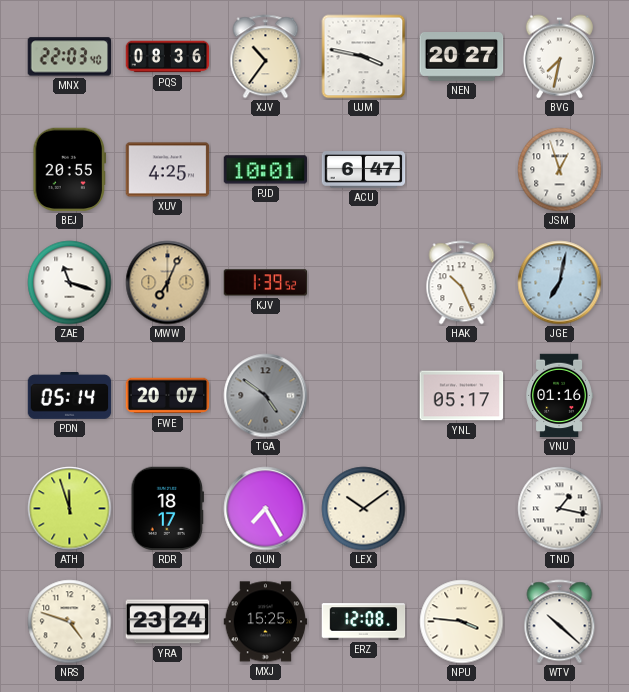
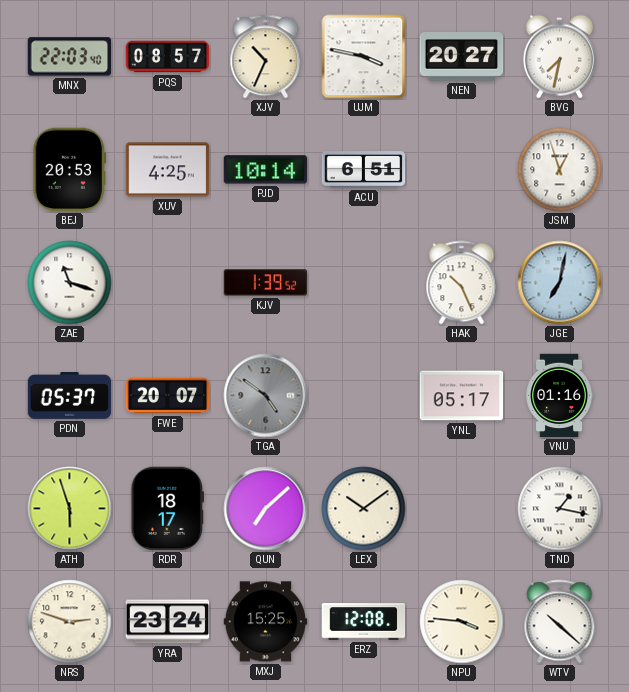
PQS: 08:36 -> 08:57
XJV: 10:36 -> 10:34
BEJ: 20:55 -> 20:53
PJD: 10:01 -> 10:14
ACU: 6:47 -> 6:51
MWW: 7:04 -> none
PDN: 05:14 -> 05:37
ATH: 11:57 -> 5:57
QUN: 7:25 -> 7:08
NRS: 4:48 -> 2:48
